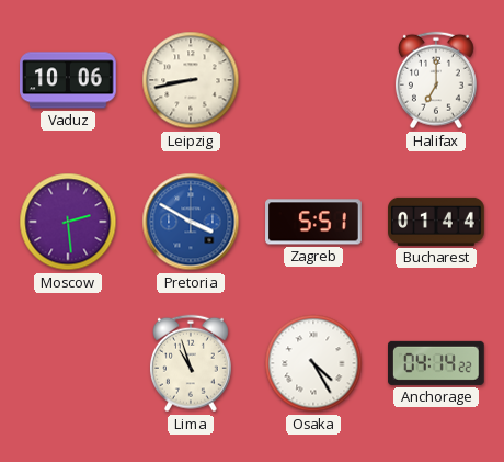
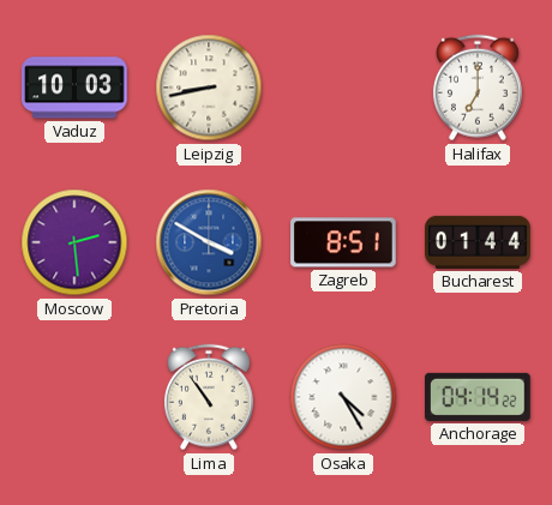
Vaduz: 10:06 -> 10:03
Zagreb: 5:51 -> 8:51
Lima: 10:57 -> 10:54
